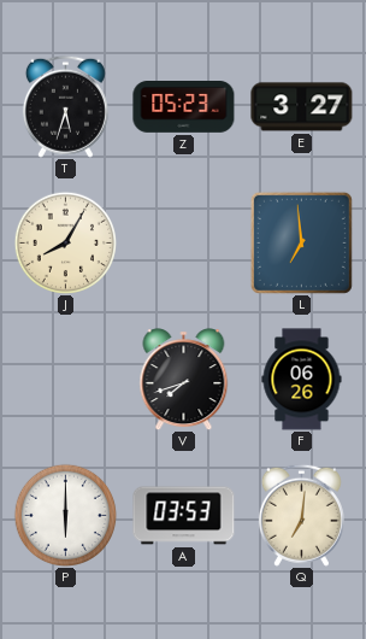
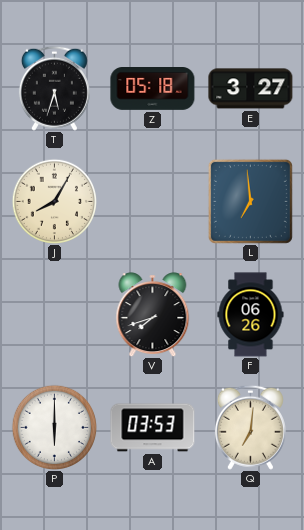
Z: 05:23 -> 05:18
